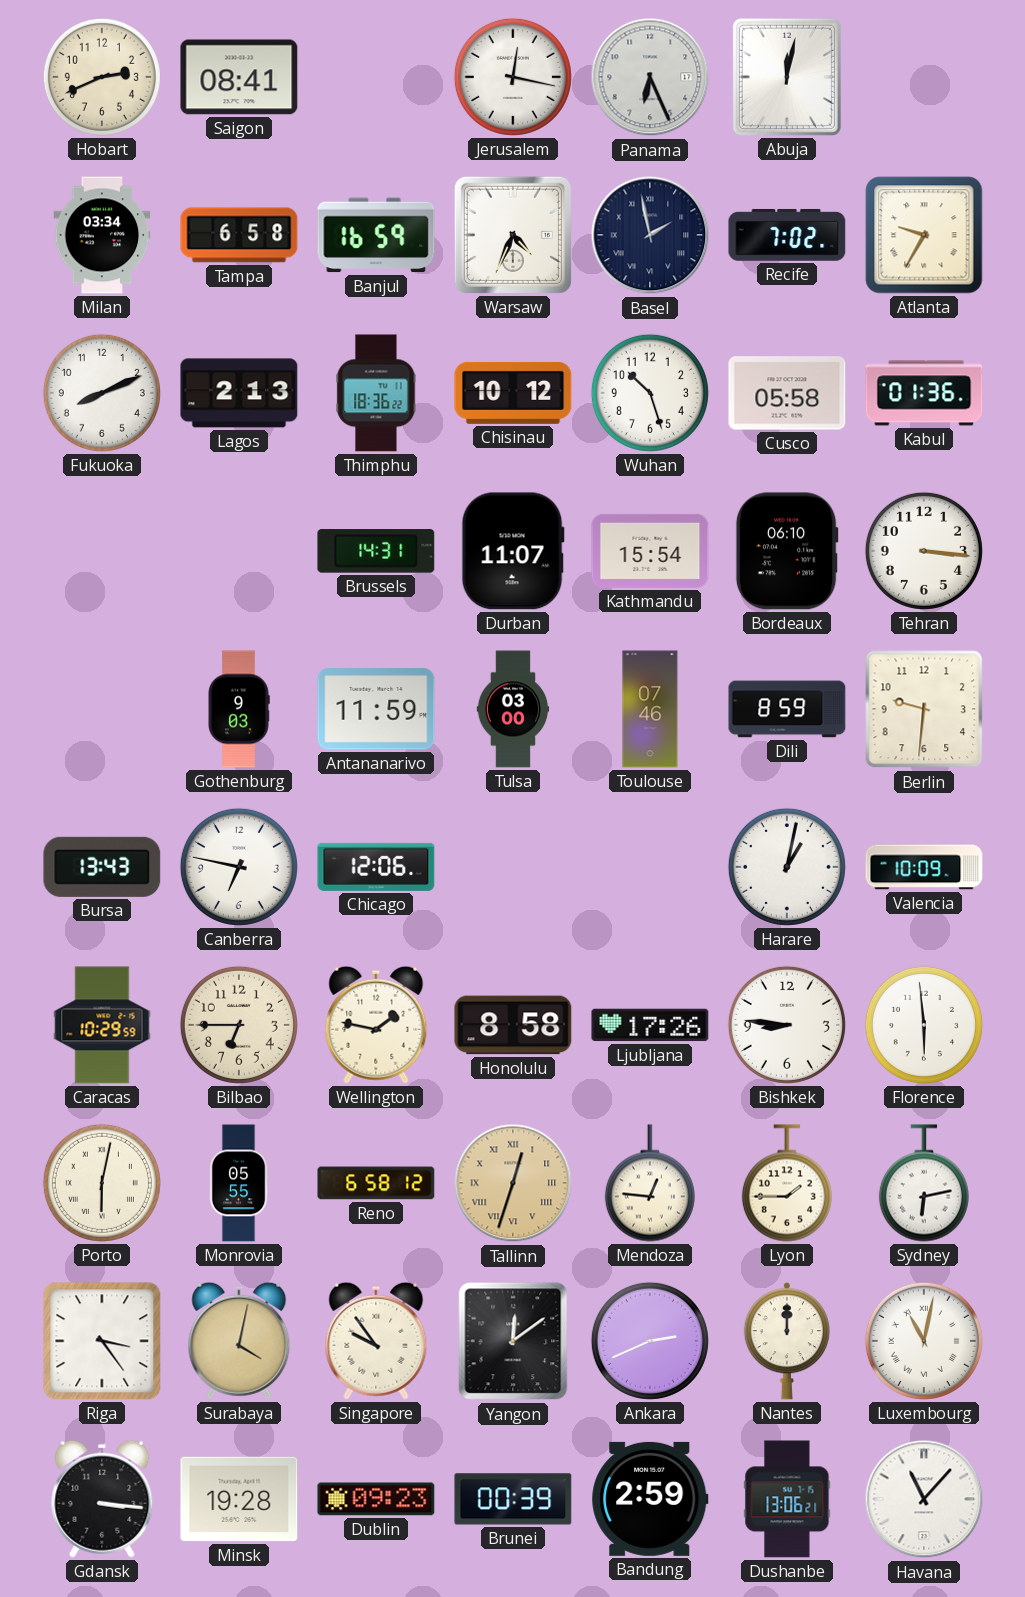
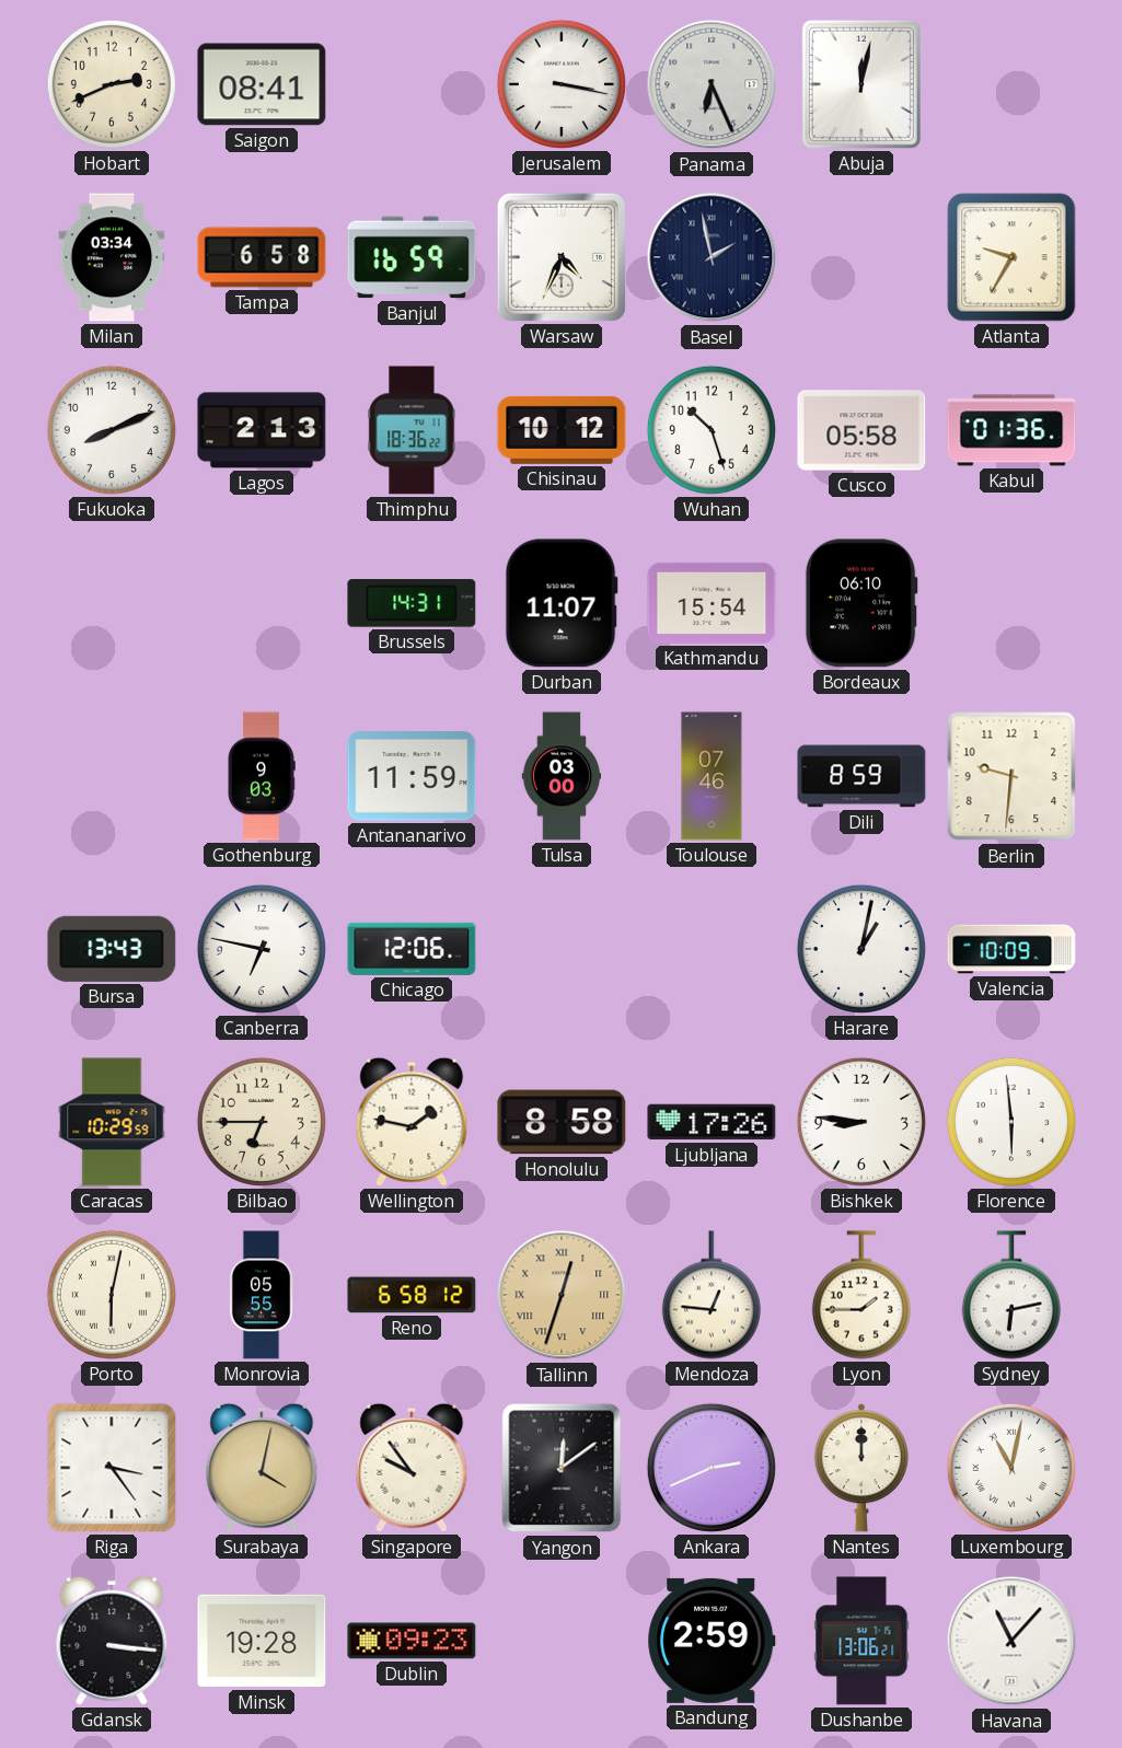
Jerusalem: 12:17 -> 3:17
Recife: 7:02 -> none
Tehran: 3:16 -> none
Brunei: 00:39 -> none
